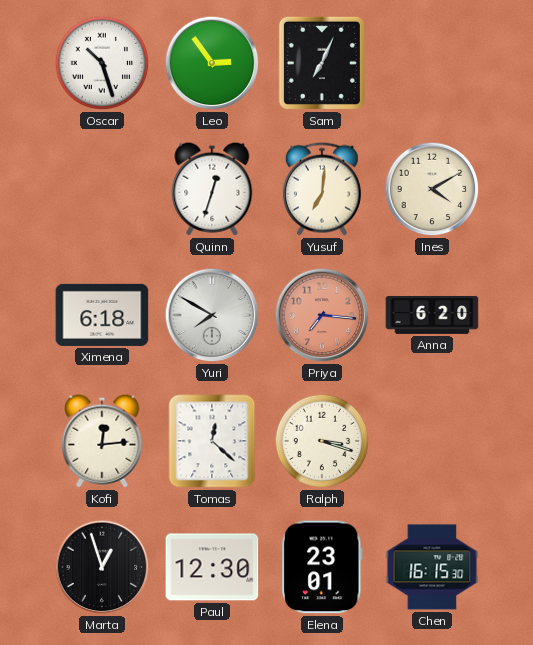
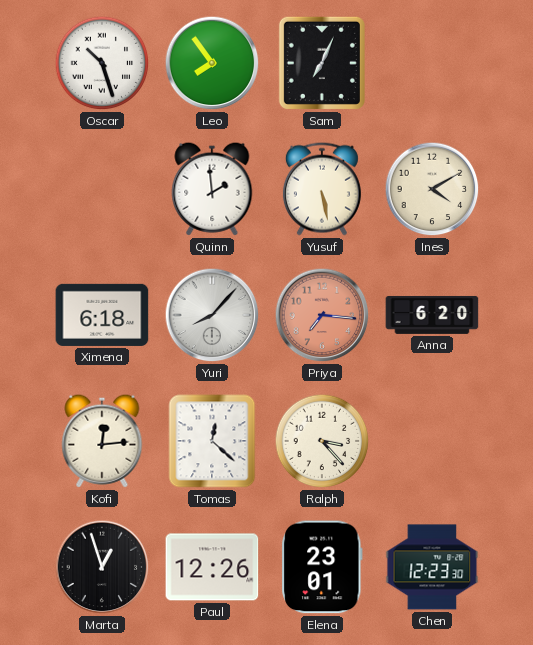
Leo: 2:54 -> 7:54
Quinn: 12:33 -> 1:59
Yusuf: 7:01 -> 5:28
Yuri: 7:50 -> 8:07
Ralph: 3:18 -> 3:23
Paul: 12:30 -> 12:26
Chen: 16:15 -> 12:23
